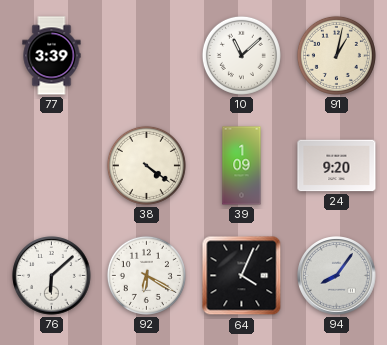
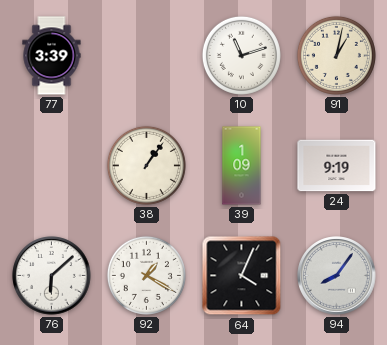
10: 11:08 -> 11:12
38: 4:21 -> 1:06
24: 9:20 -> 9:19
92: 6:20 -> 1:20
